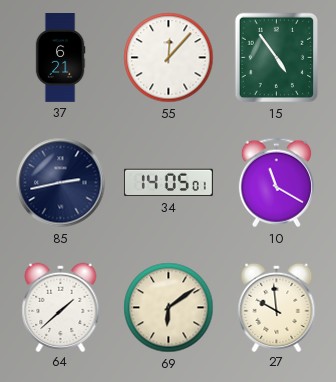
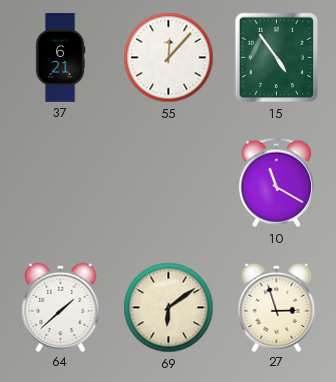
85: 2:43 -> none
34: 14:05 -> none
27: 9:59 -> 2:57
